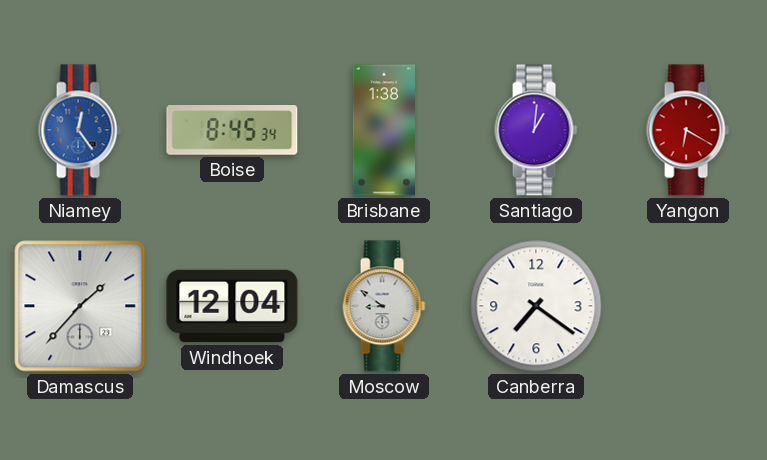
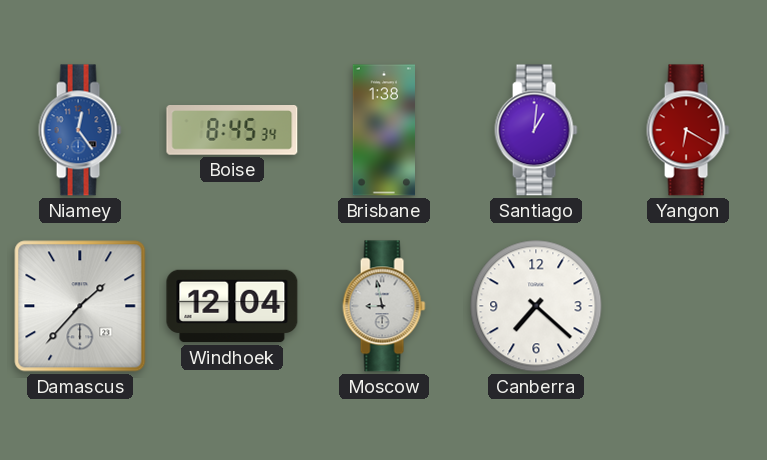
Moscow: 8:51 -> 8:58
Canberra: 7:21 -> 7:22
